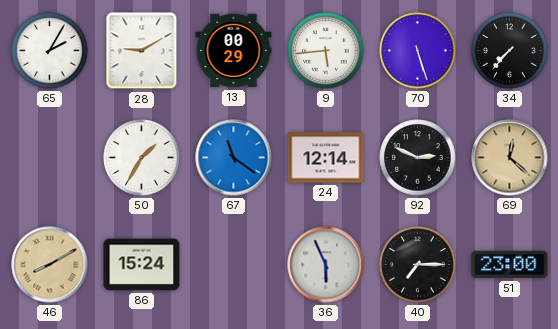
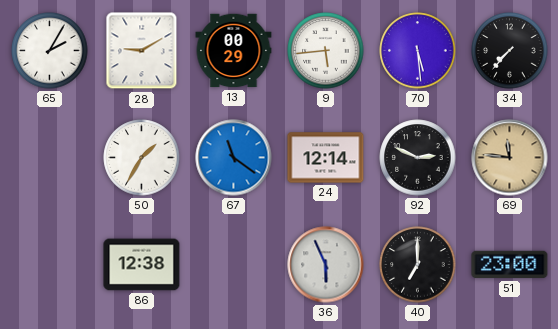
70: 5:27 -> 5:29
69: 12:22 -> 11:46
46: 8:10 -> none
86: 15:24 -> 12:38
40: 7:15 -> 7:00
